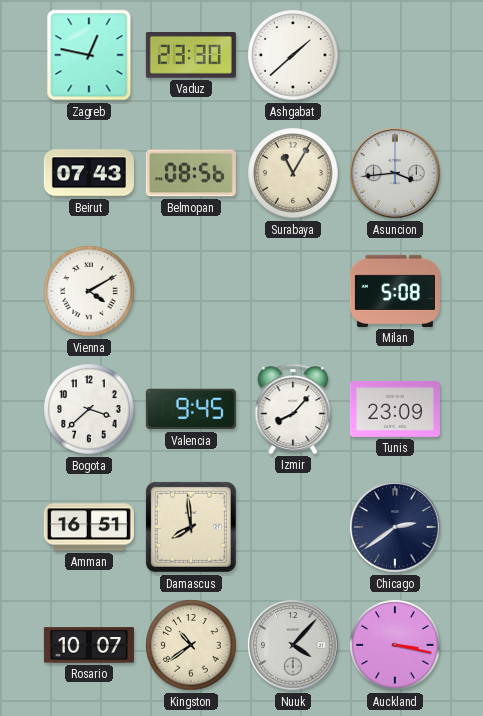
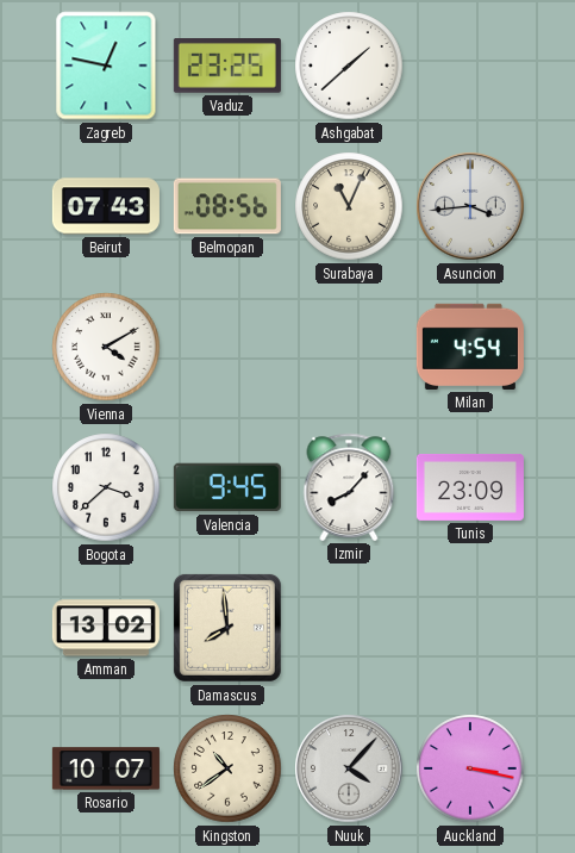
Vaduz: 23:30 -> 23:25
Surabaya: 11:05 -> 11:04
Milan: 5:08 -> 4:54
Amman: 16:51 -> 13:02
Chicago: 2:39 -> none
